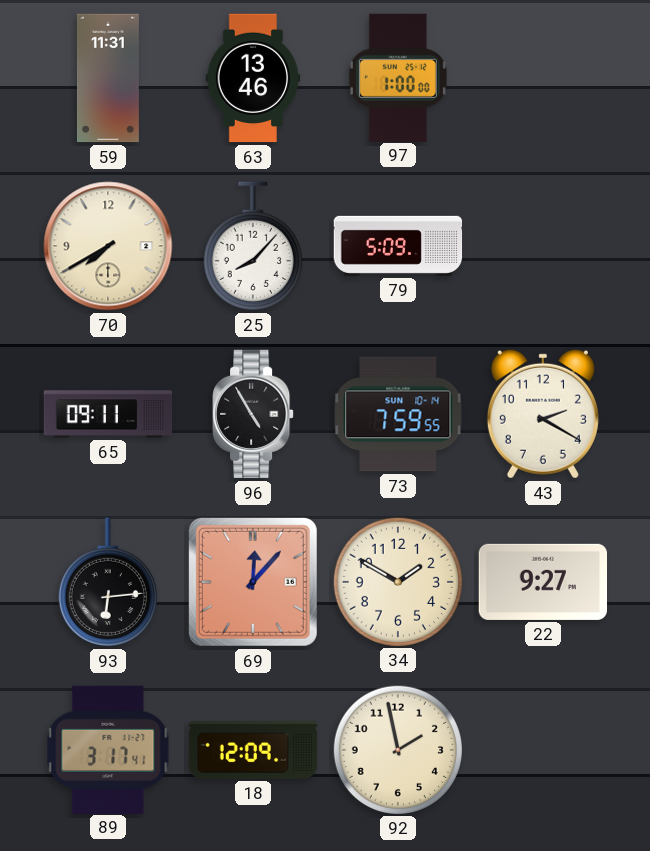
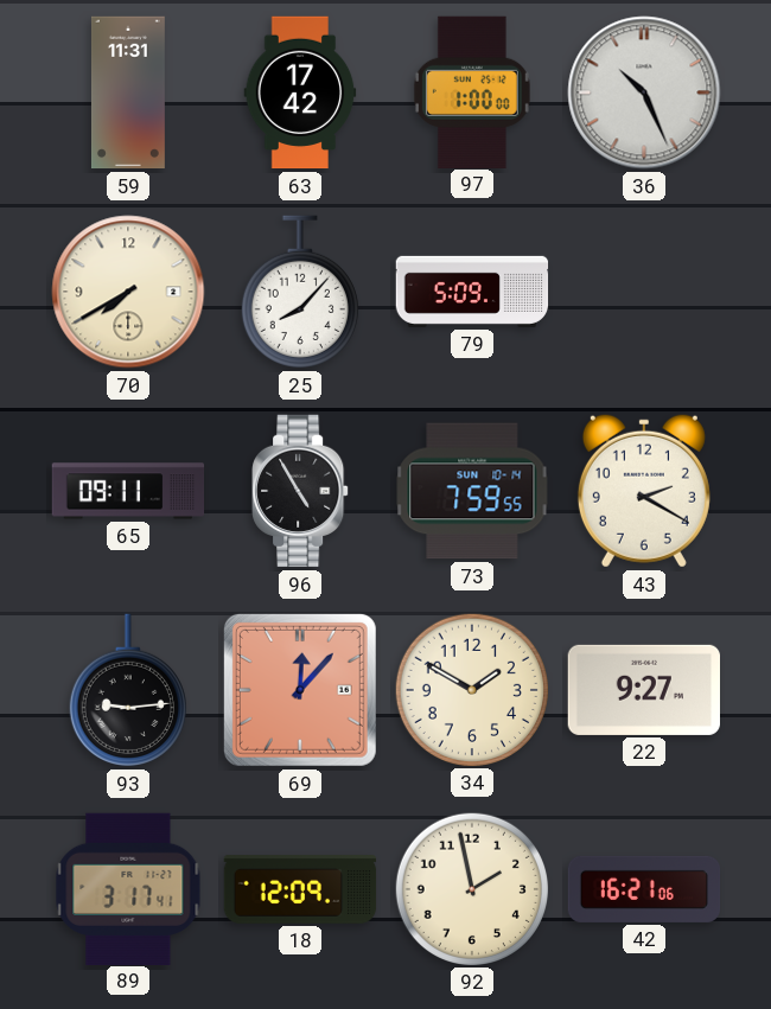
63: 13:46 -> 17:42
36: none -> 10:26
93: 6:14 -> 9:14
42: none -> 16:21
